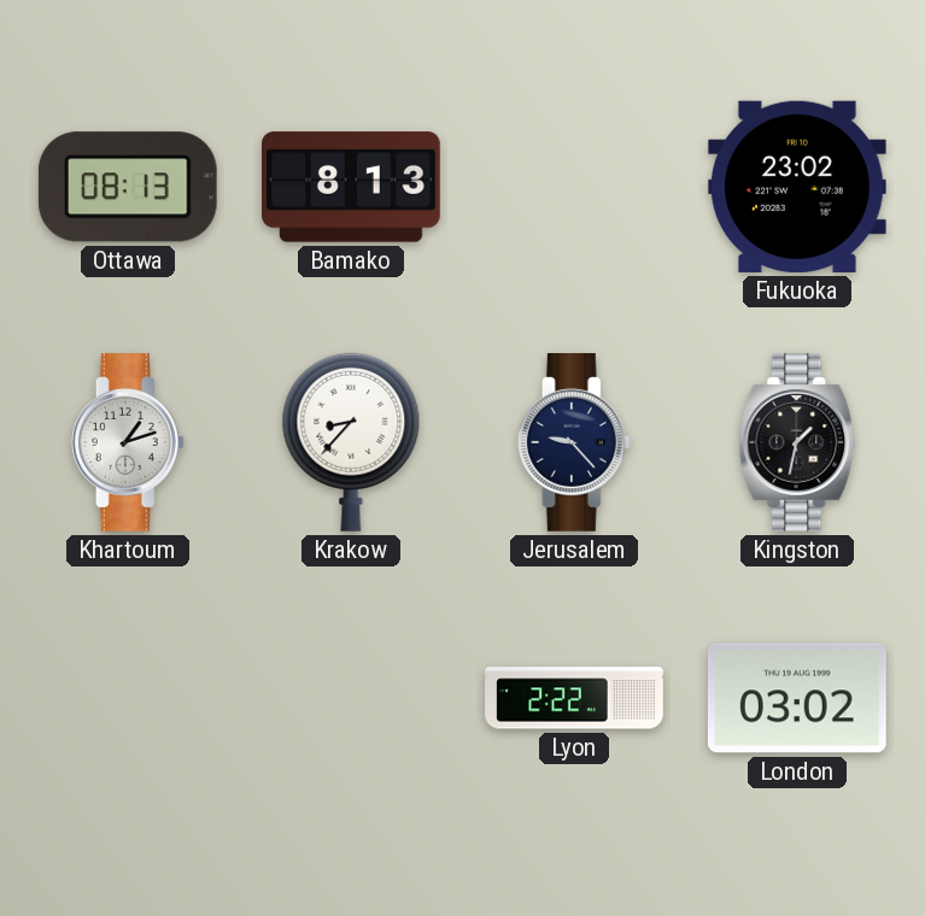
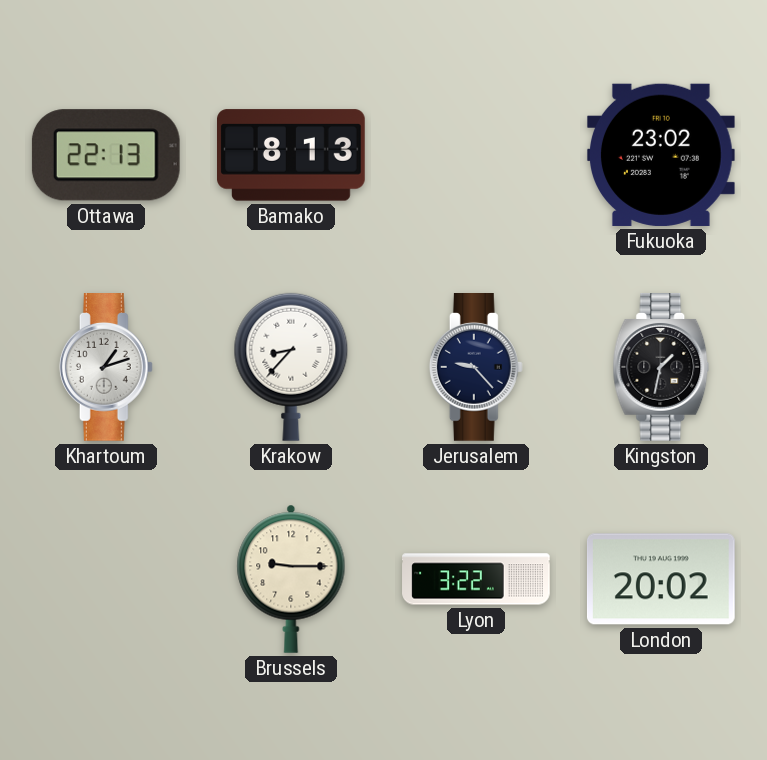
Ottawa: 08:13 -> 22:13
Brussels: none -> 9:15
Lyon: 2:22 -> 3:22
London: 03:02 -> 20:02
